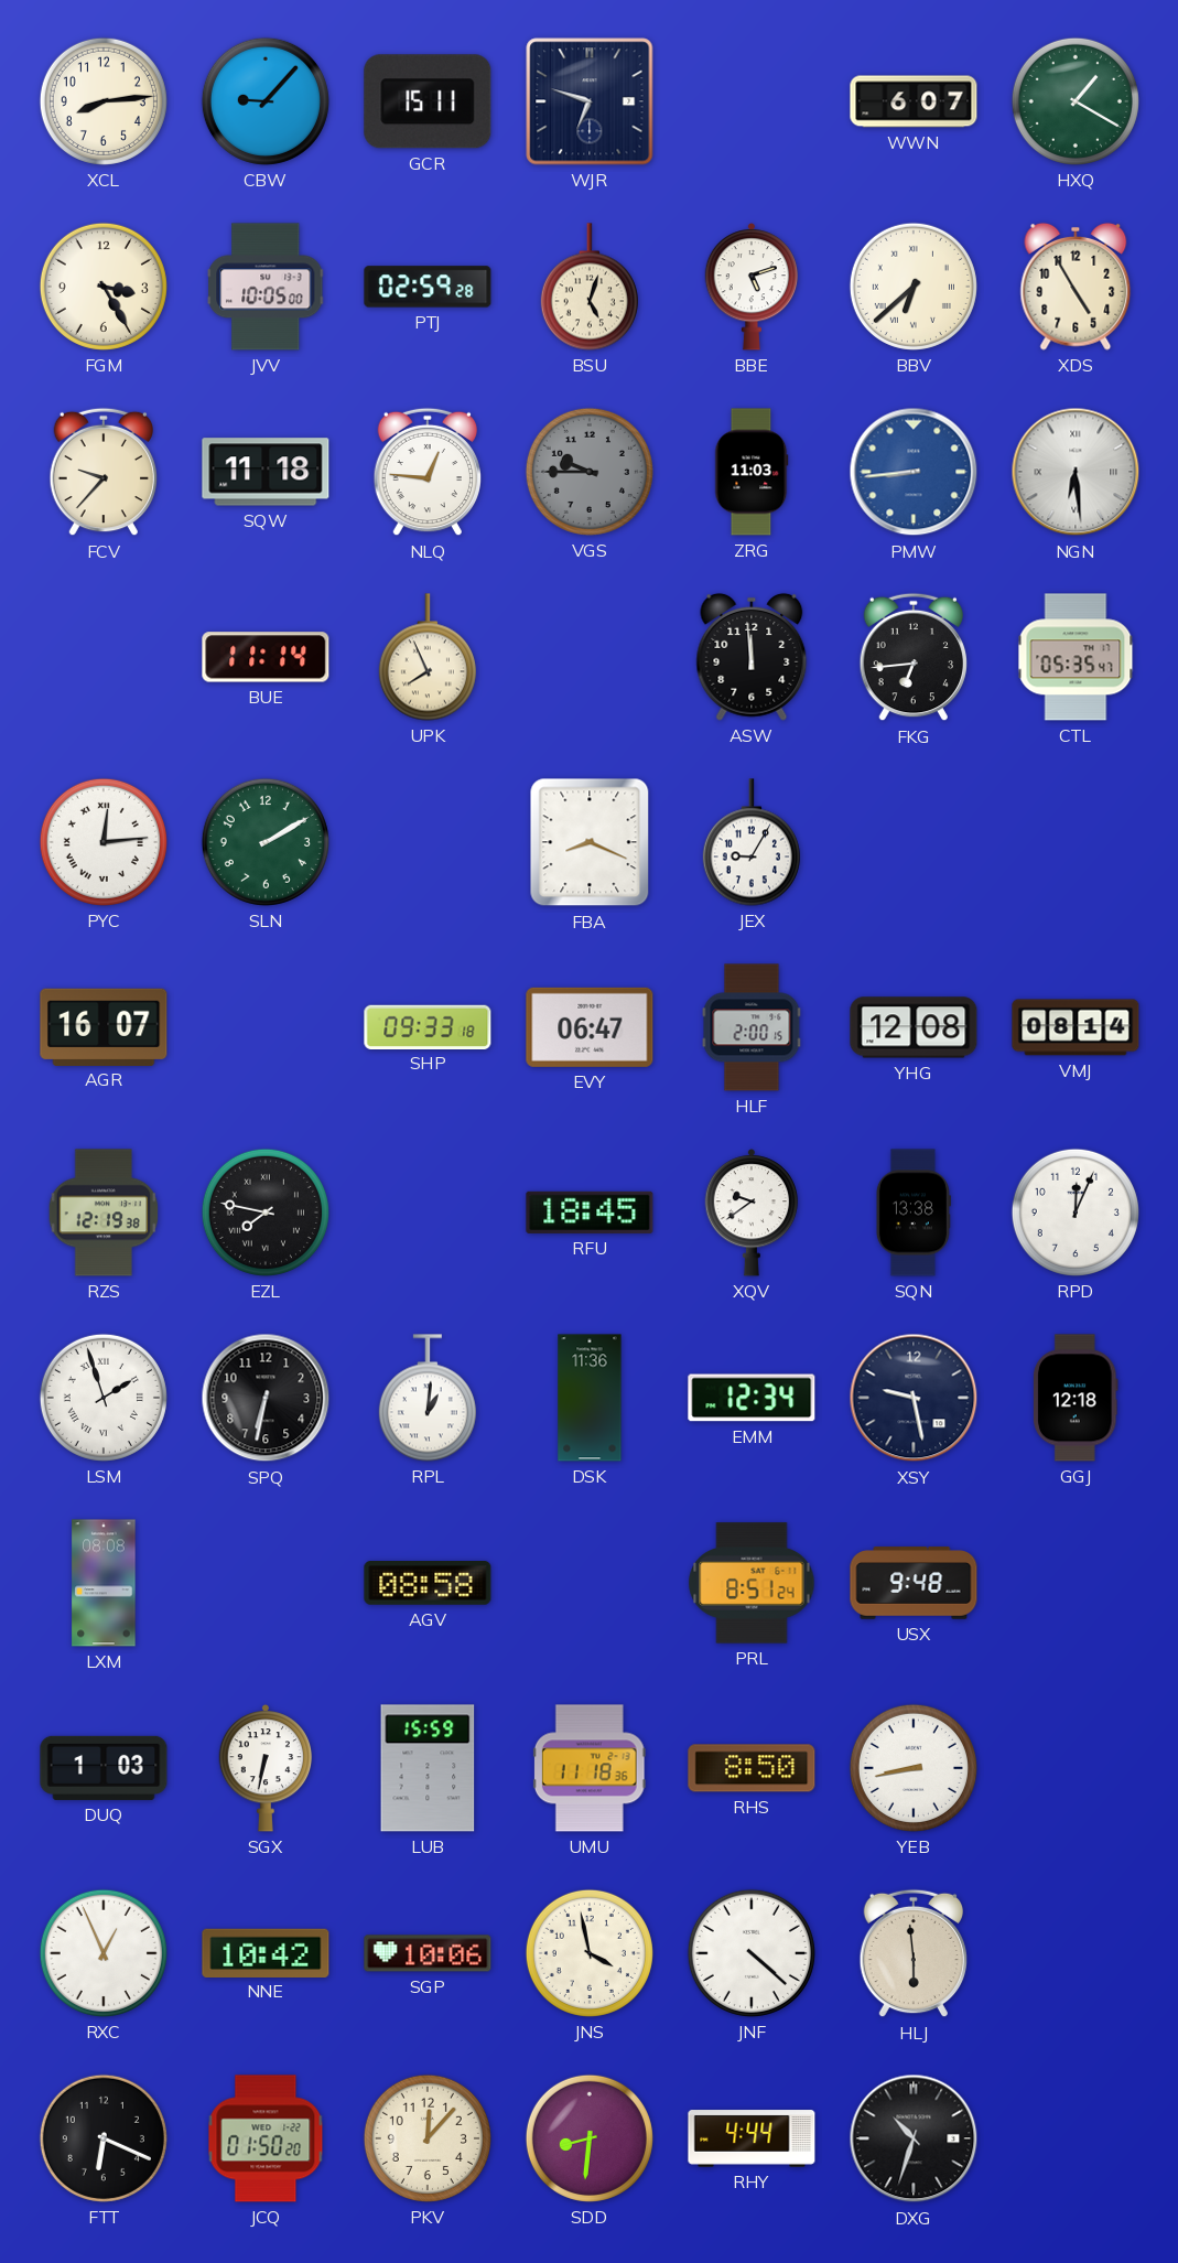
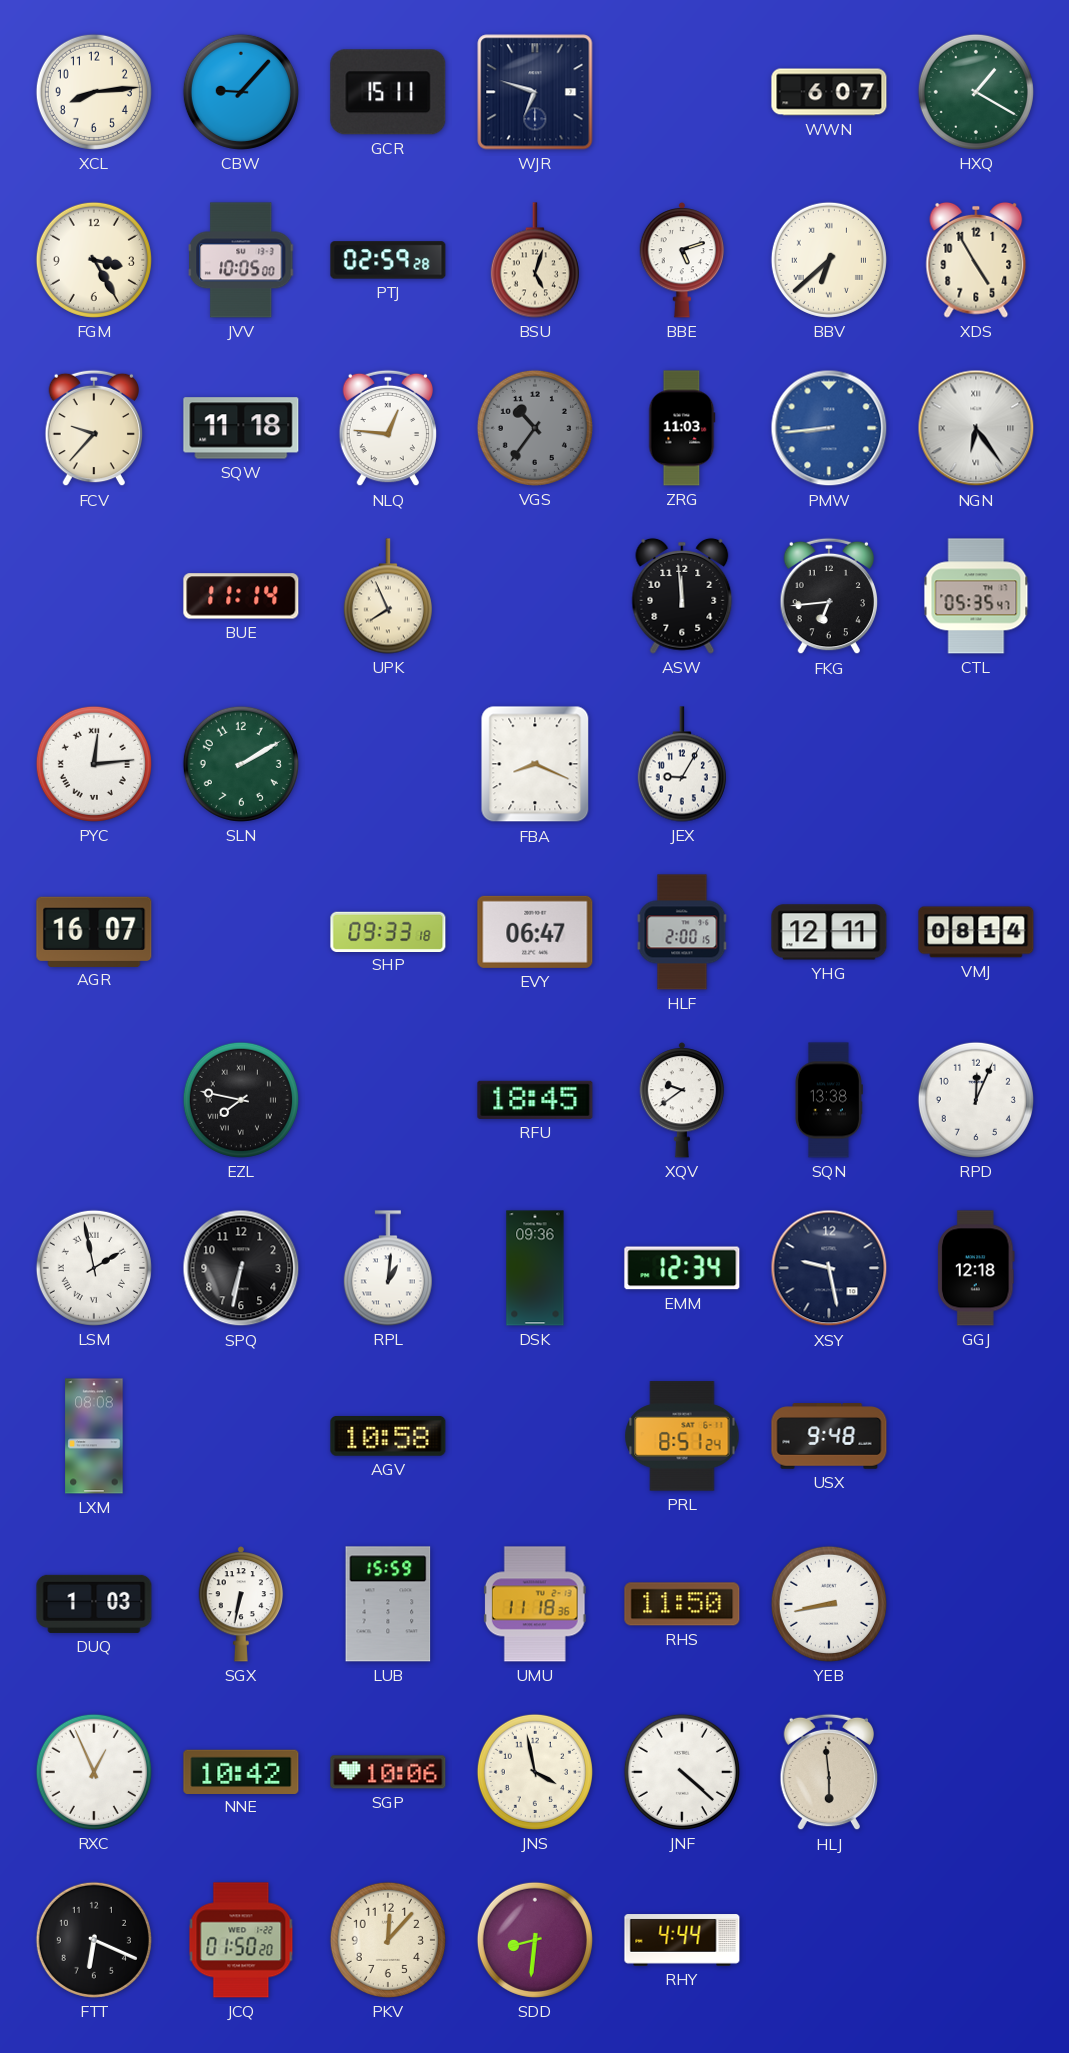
VGS: 9:45 -> 10:36
NGN: 6:29 -> 6:24
YHG: 12:08 -> 12:11
RZS: 12:19 -> none
LSM: 1:57 -> 1:58
DSK: 11:36 -> 09:36
AGV: 08:58 -> 10:58
RHS: 8:50 -> 11:50
DXG: 10:33 -> none
